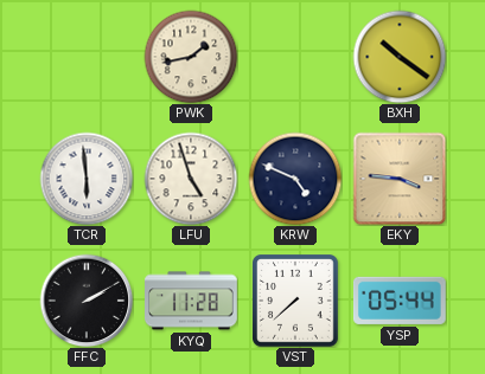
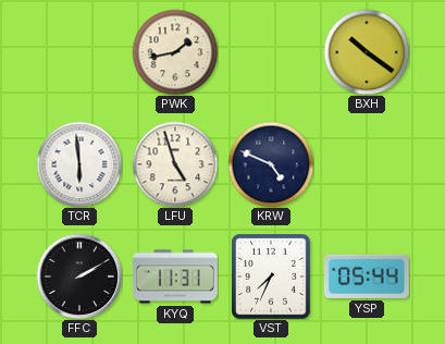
EKY: 3:46 -> none
KYQ: 11:28 -> 11:31
VST: 7:38 -> 7:34
